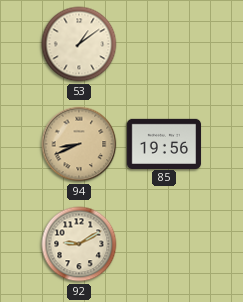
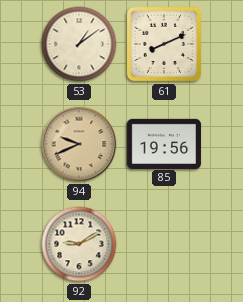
61: none -> 8:11
94: 8:41 -> 9:41
